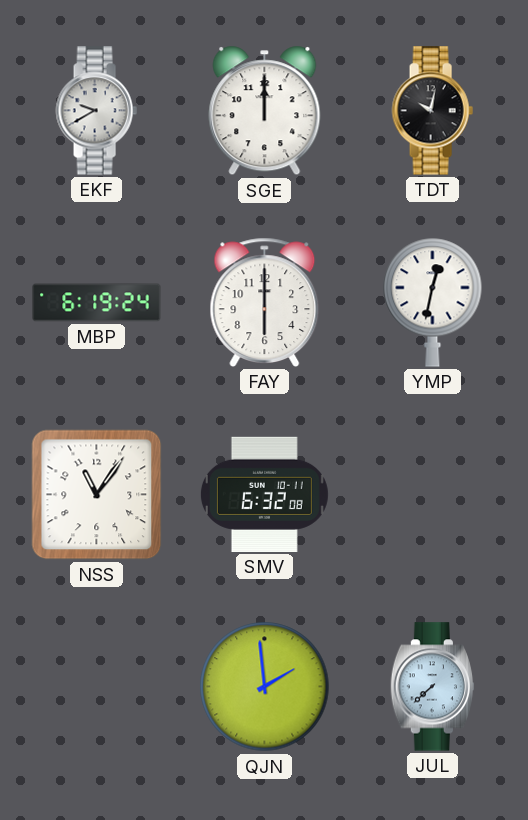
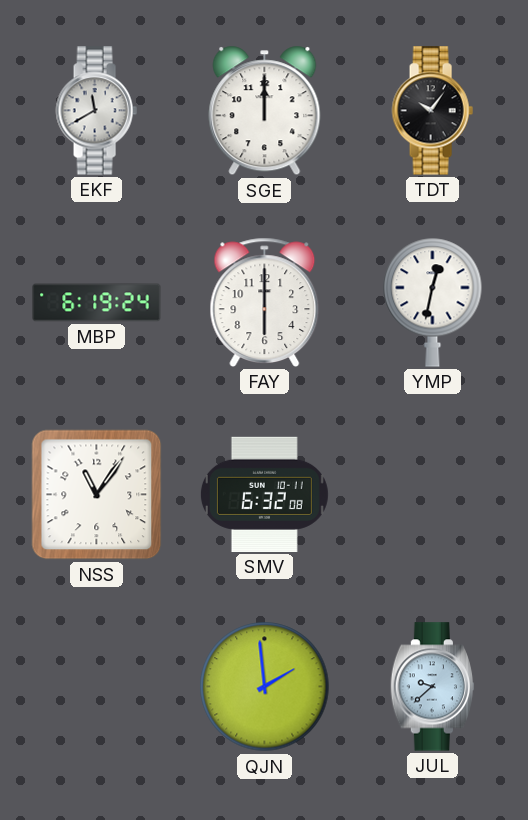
EKF: 9:40 -> 11:40
TDT: 10:02 -> 10:06
JUL: 7:38 -> 9:38
